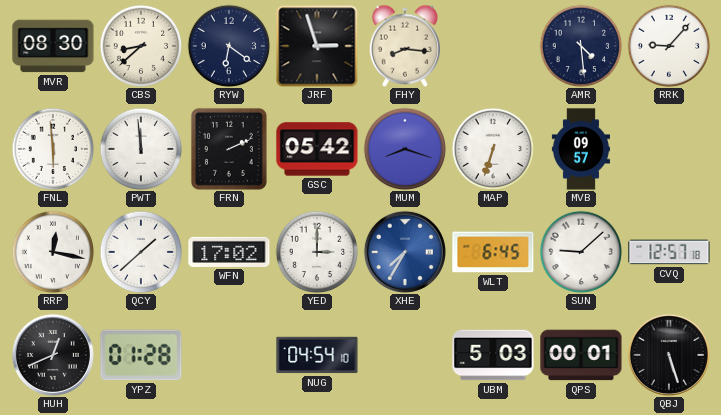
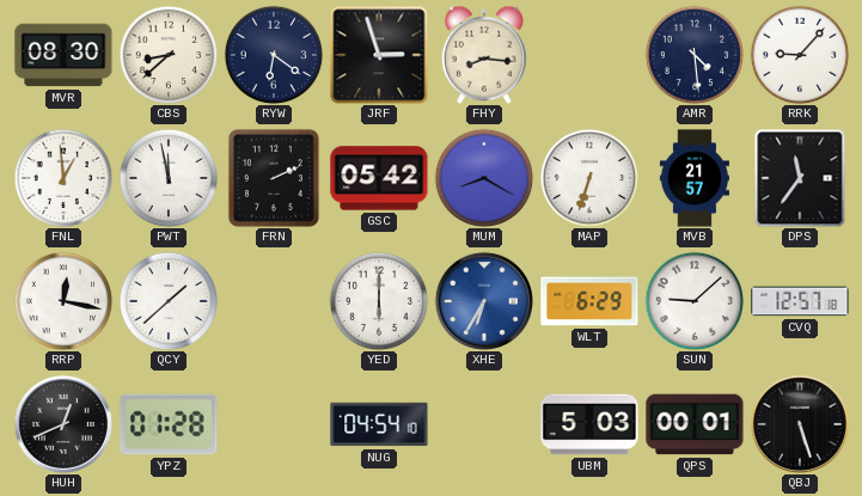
FNL: 5:59 -> 12:59
PWT: 11:59 -> 11:58
MUM: 8:18 -> 8:20
MVB: 09:57 -> 21:57
DPS: none -> 11:36
WFN: 17:02 -> none
YED: 3:00 -> 6:00
XHE: 7:35 -> 6:35
WLT: 6:45 -> 6:29
